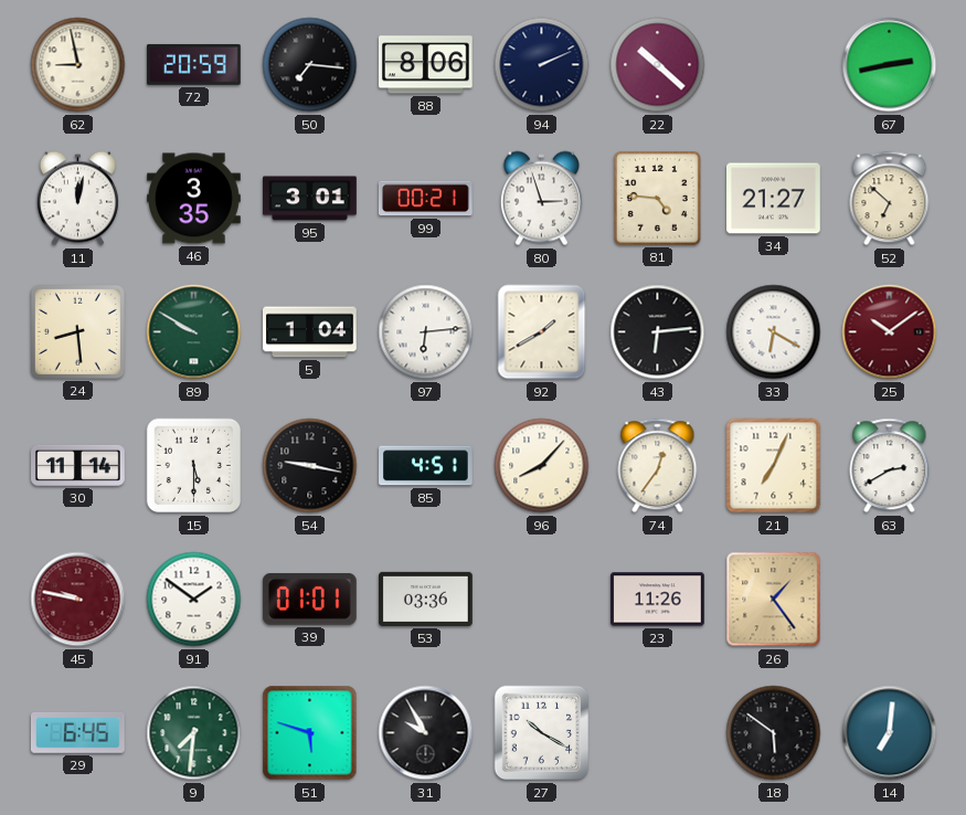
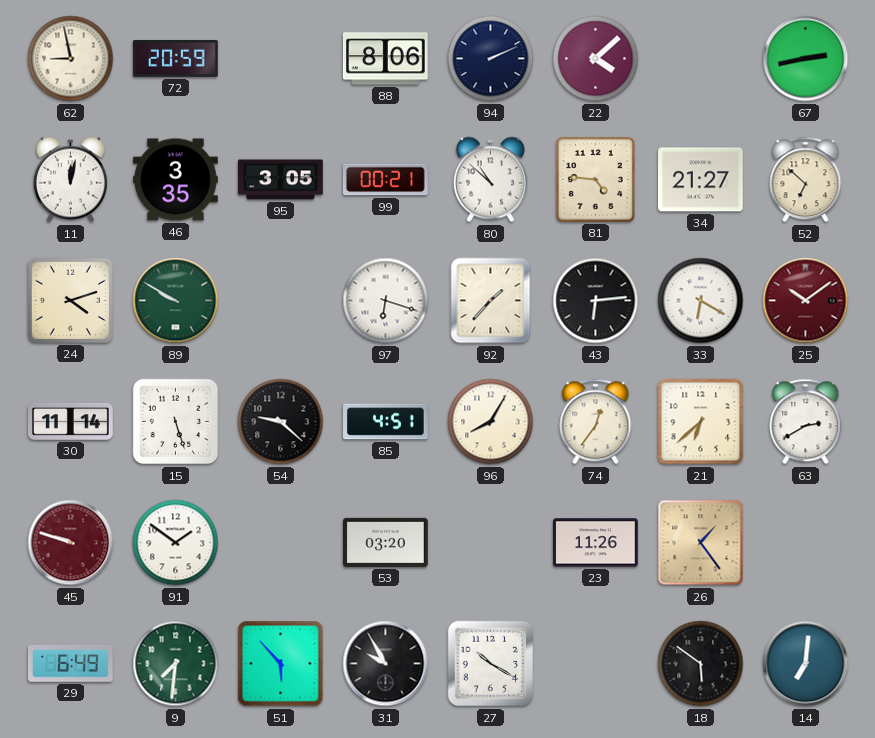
50: 7:16 -> none
22: 10:22 -> 4:08
95: 3:01 -> 3:05
80: 2:57 -> 10:52
24: 8:29 -> 4:12
5: 1:04 -> none
97: 6:14 -> 6:18
92: 1:40 -> 1:37
15: 5:30 -> 5:27
54: 9:17 -> 9:22
96: 8:07 -> 8:05
21: 7:04 -> 6:38
45: 9:47 -> 9:48
39: 01:01 -> none
53: 03:36 -> 03:20
29: 6:45 -> 6:49
51: 5:48 -> 5:53
